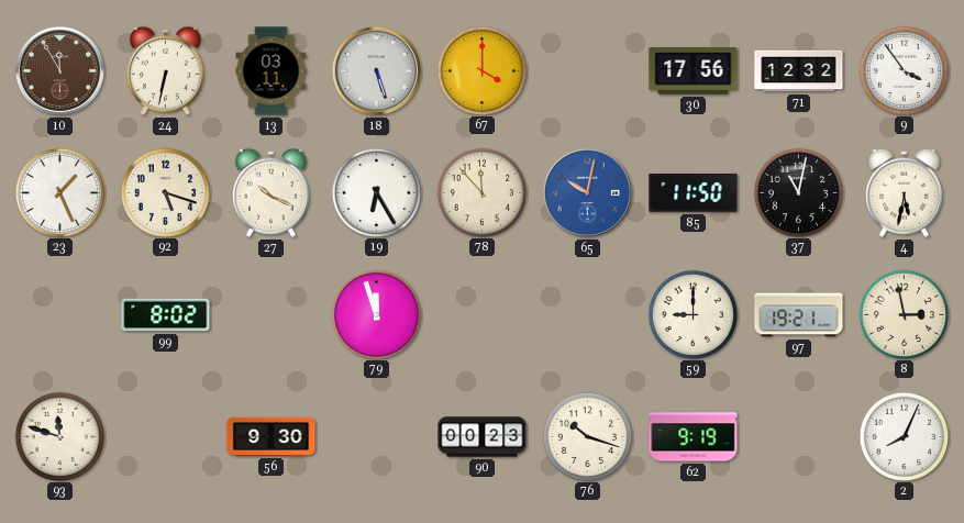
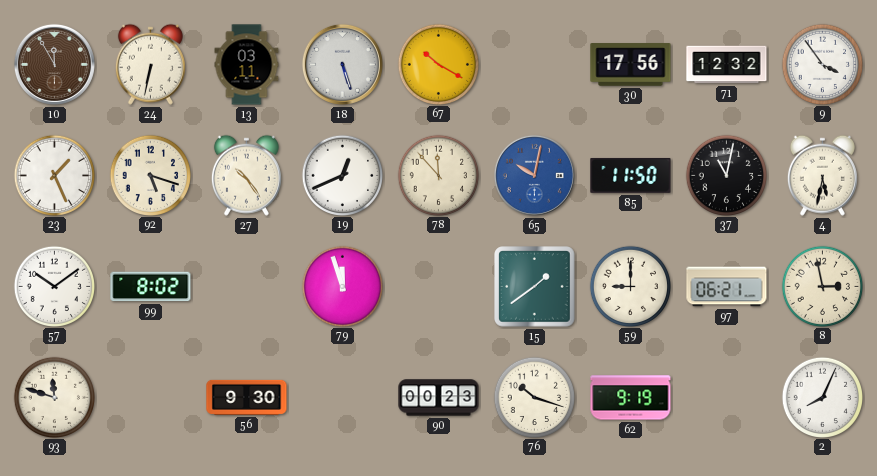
67: 4:00 -> 10:20
27: 10:19 -> 10:24
19: 6:25 -> 12:41
57: none -> 10:09
15: none -> 1:39
97: 19:21 -> 06:21
